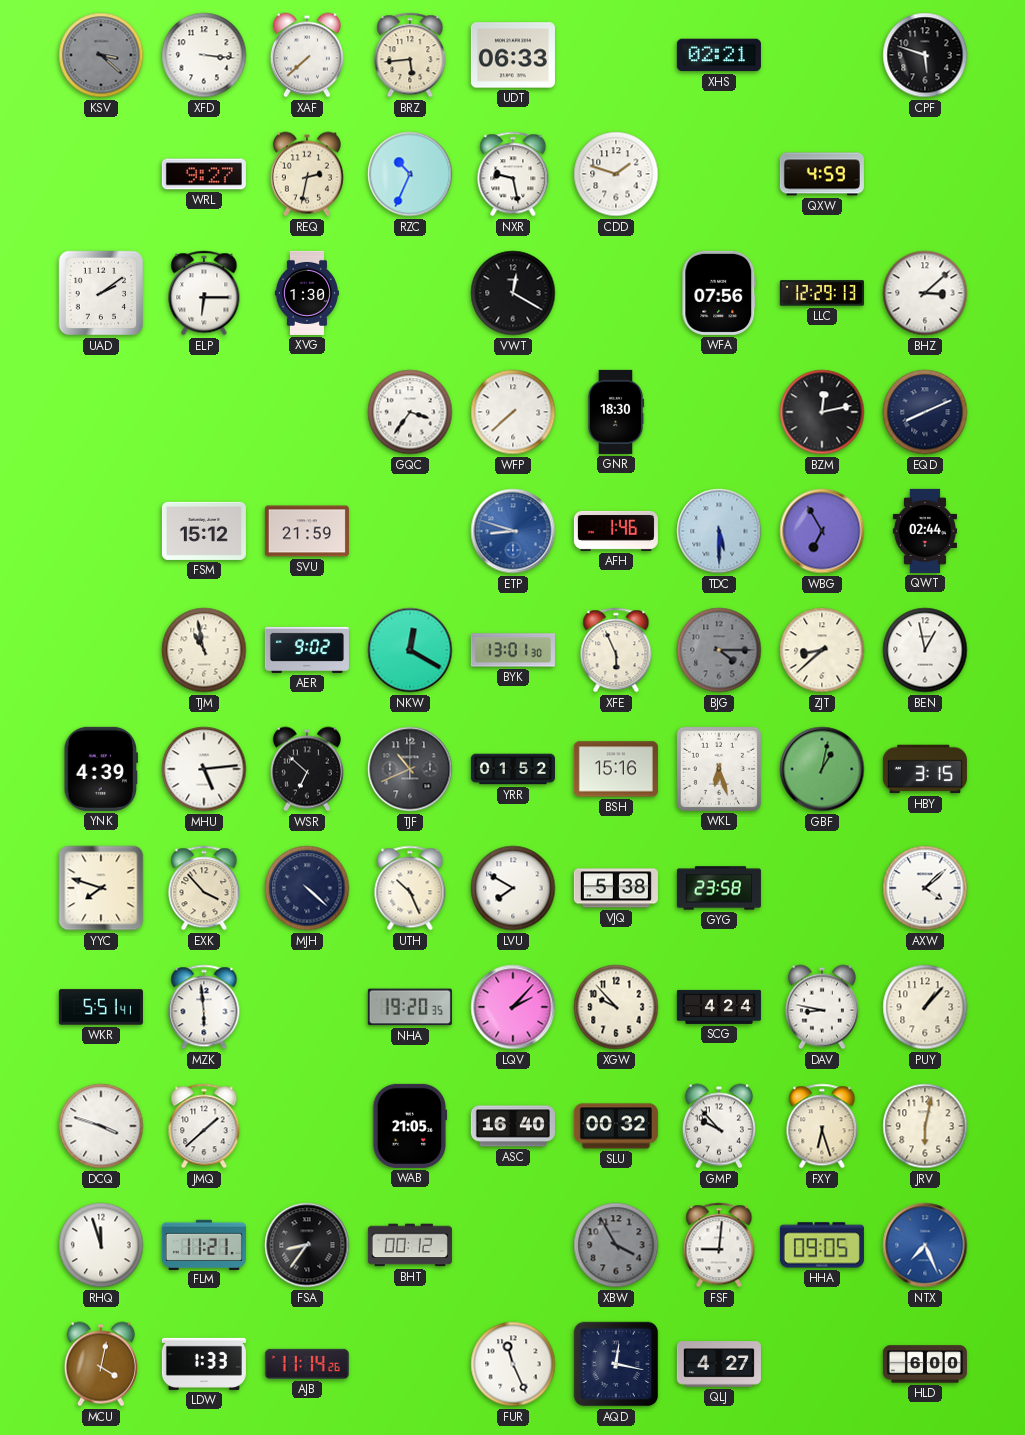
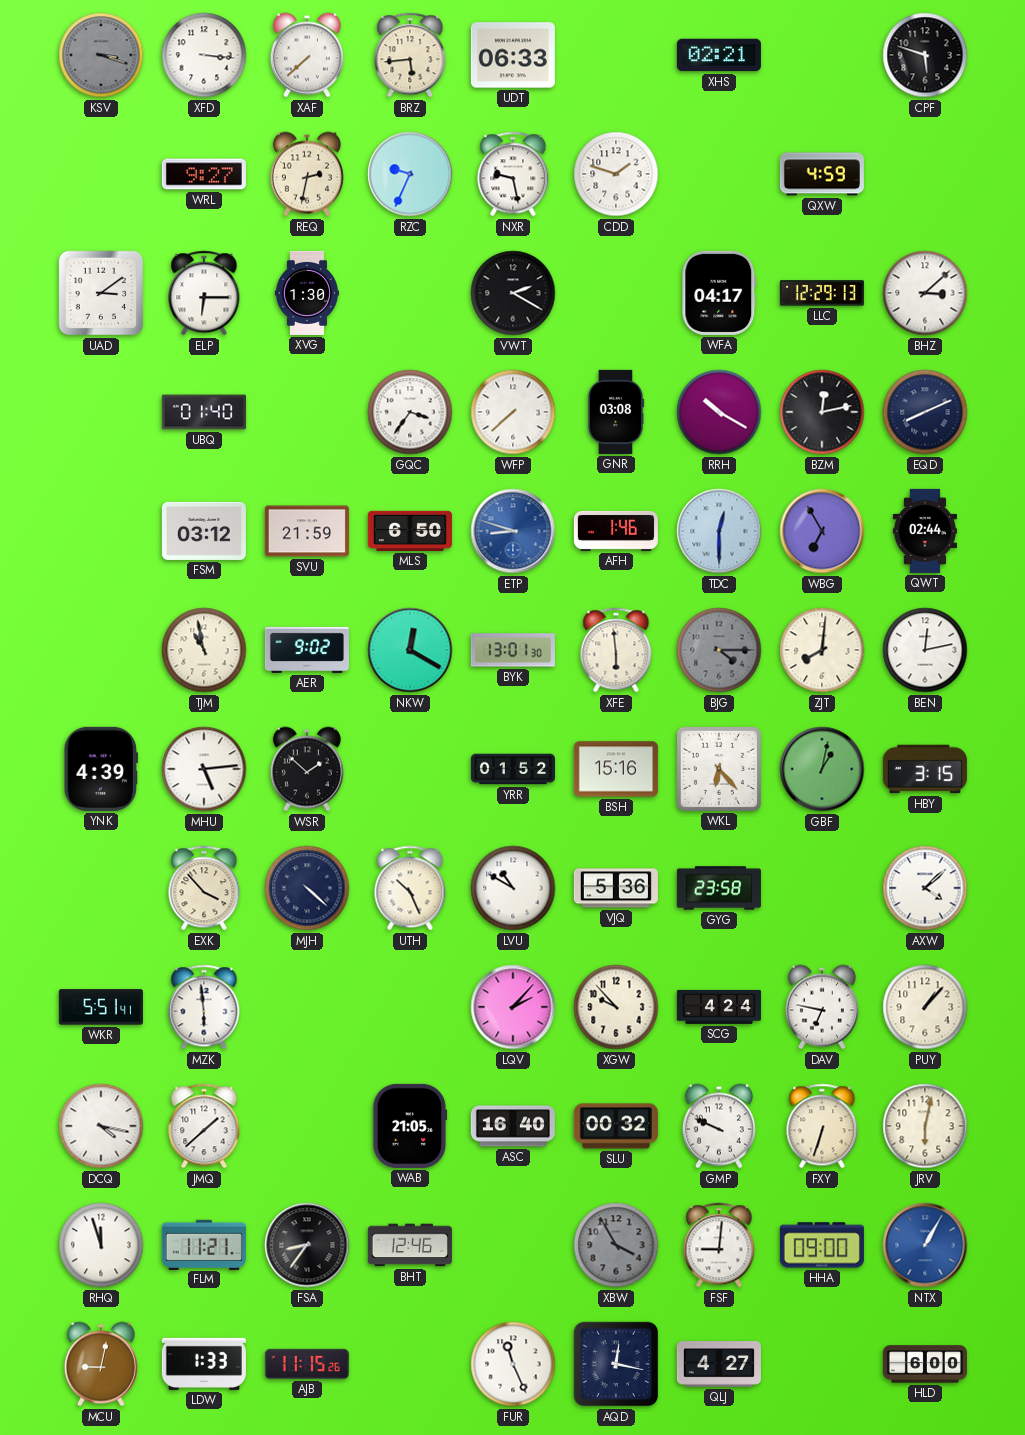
KSV: 3:22 -> 3:18
RZC: 10:34 -> 9:34
UAD: 2:09 -> 3:09
VWT: 12:20 -> 2:20
WFA: 07:56 -> 04:17
UBQ: none -> 01:40
GNR: 18:30 -> 03:08
RRH: none -> 10:20
FSM: 15:12 -> 03:12
MLS: none -> 6:50
TDC: 5:30 -> 12:30
XFE: 5:56 -> 5:59
ZJT: 8:38 -> 8:01
BEN: 12:58 -> 12:13
WSR: 6:52 -> 1:52
TJF: 10:41 -> none
WKL: 6:27 -> 6:23
YYC: 7:48 -> none
LVU: 7:50 -> 10:50
VJQ: 5:38 -> 5:36
NHA: 19:20 -> none
DAV: 8:47 -> 6:47
DCQ: 3:48 -> 4:17
GMP: 9:53 -> 9:49
FXY: 6:27 -> 6:33
BHT: 00:12 -> 12:46
HHA: 09:05 -> 09:00
NTX: 7:26 -> 1:05
MCU: 4:02 -> 9:02
AJB: 11:14 -> 11:15
